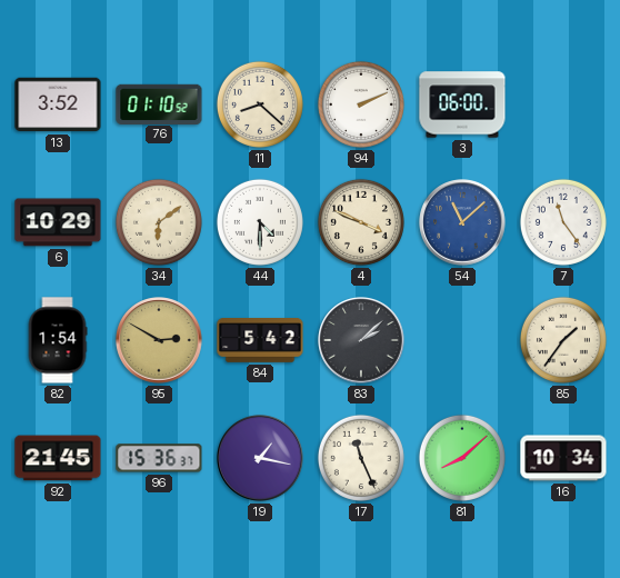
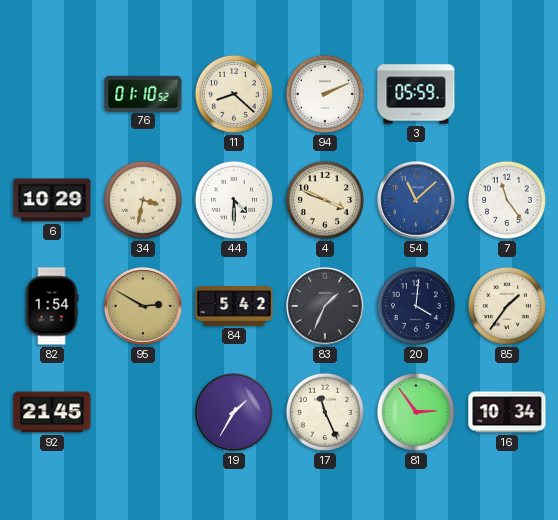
13: 3:52 -> none
3: 06:00 -> 05:59
34: 6:09 -> 3:32
83: 2:08 -> 1:34
20: none -> 4:01
96: 15:36 -> none
19: 1:17 -> 1:35
81: 8:08 -> 2:54
